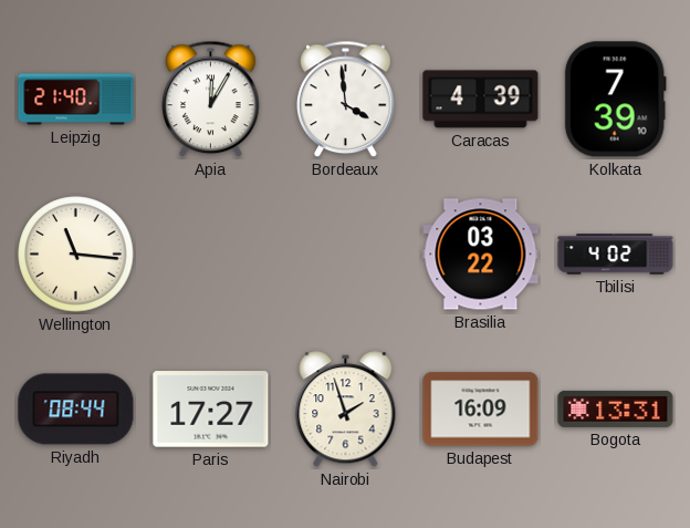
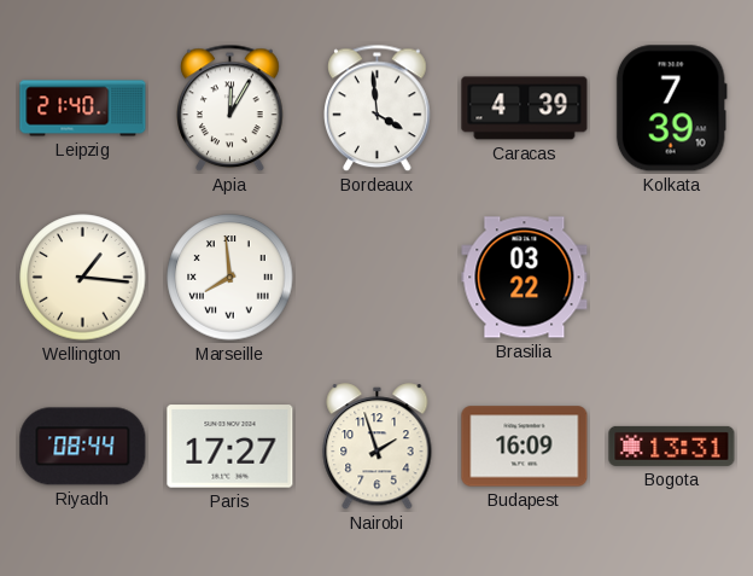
Wellington: 11:16 -> 1:16
Marseille: none -> 7:59
Tbilisi: 4:02 -> none
